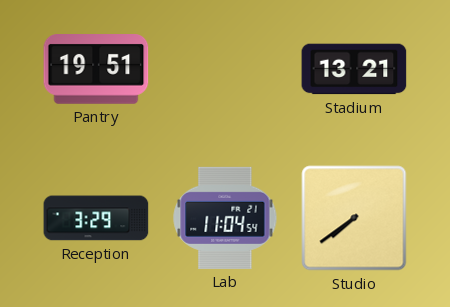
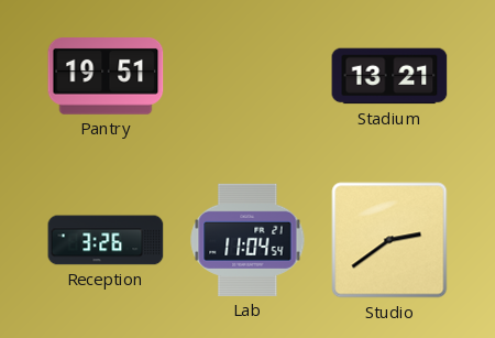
Reception: 3:29 -> 3:26
Studio: 7:39 -> 2:39
